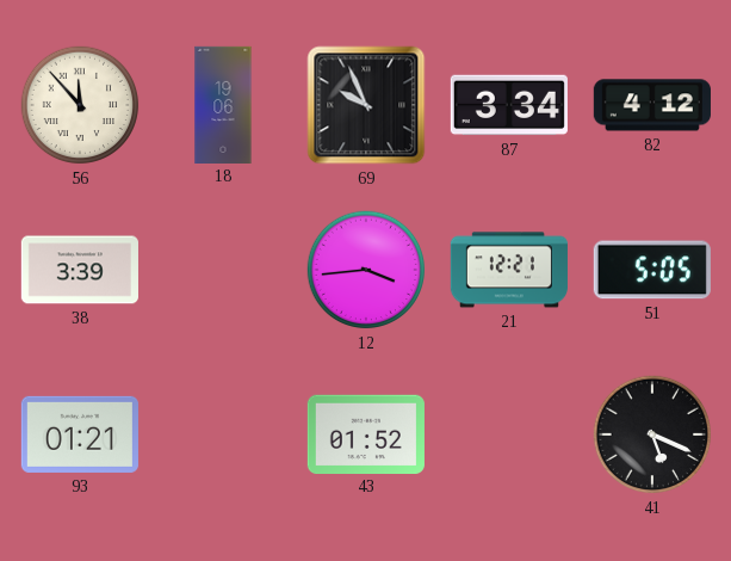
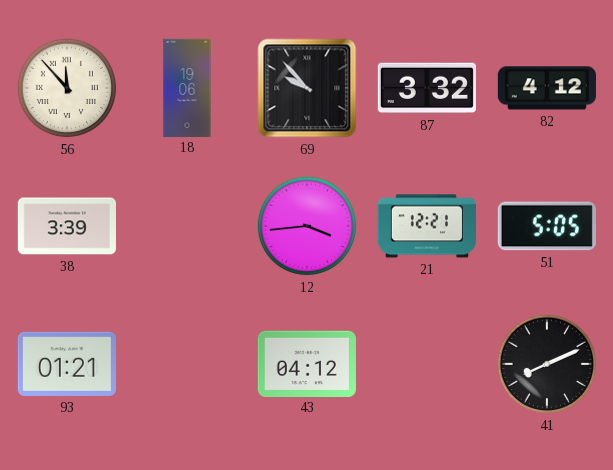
69: 9:56 -> 9:53
87: 3:34 -> 3:32
43: 01:52 -> 04:12
41: 5:19 -> 8:11
